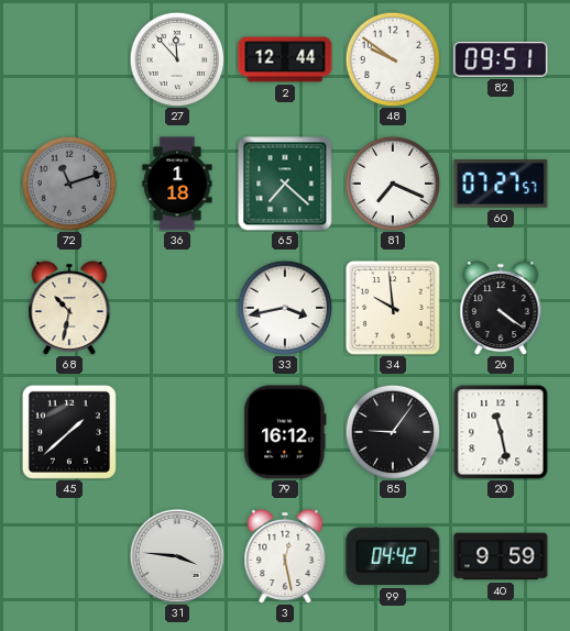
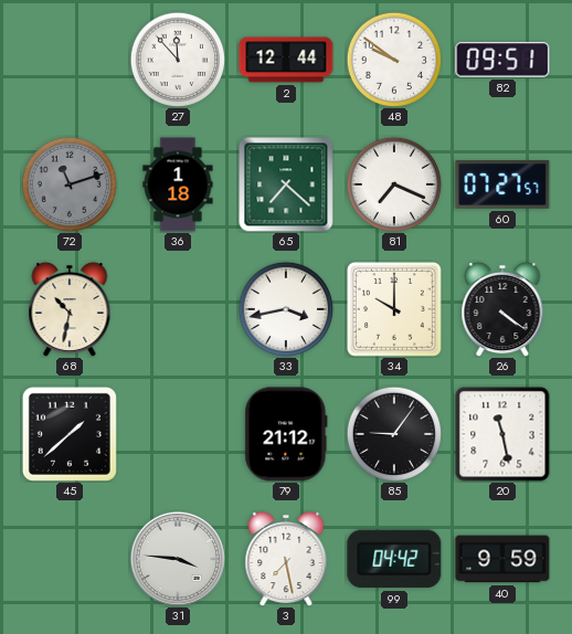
34: 9:59 -> 10:00
79: 16:12 -> 21:12
3: 12:28 -> 7:28
